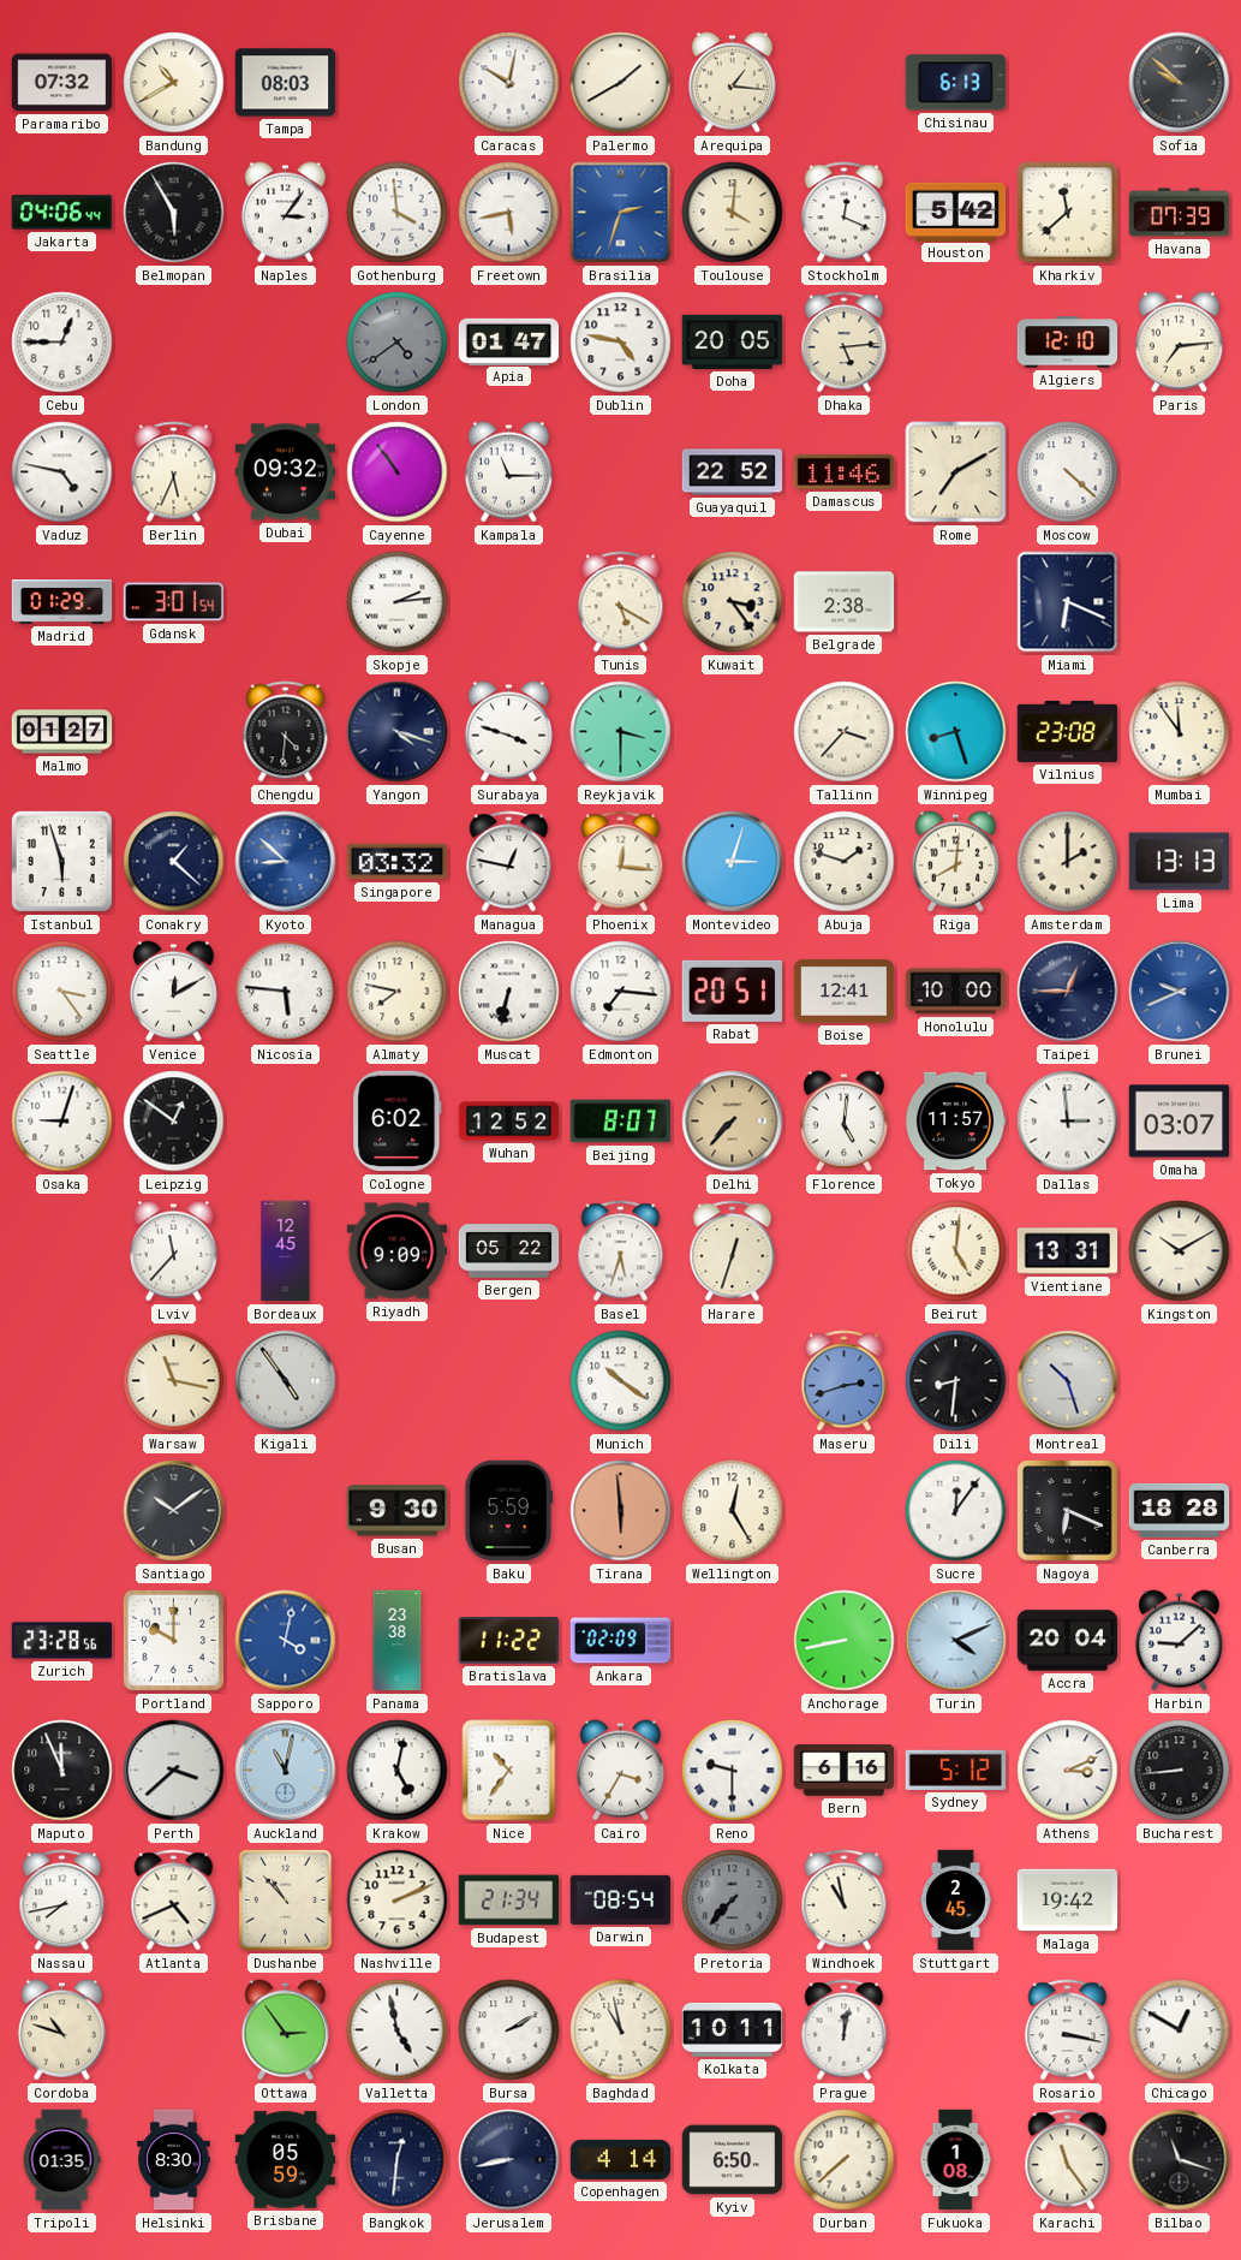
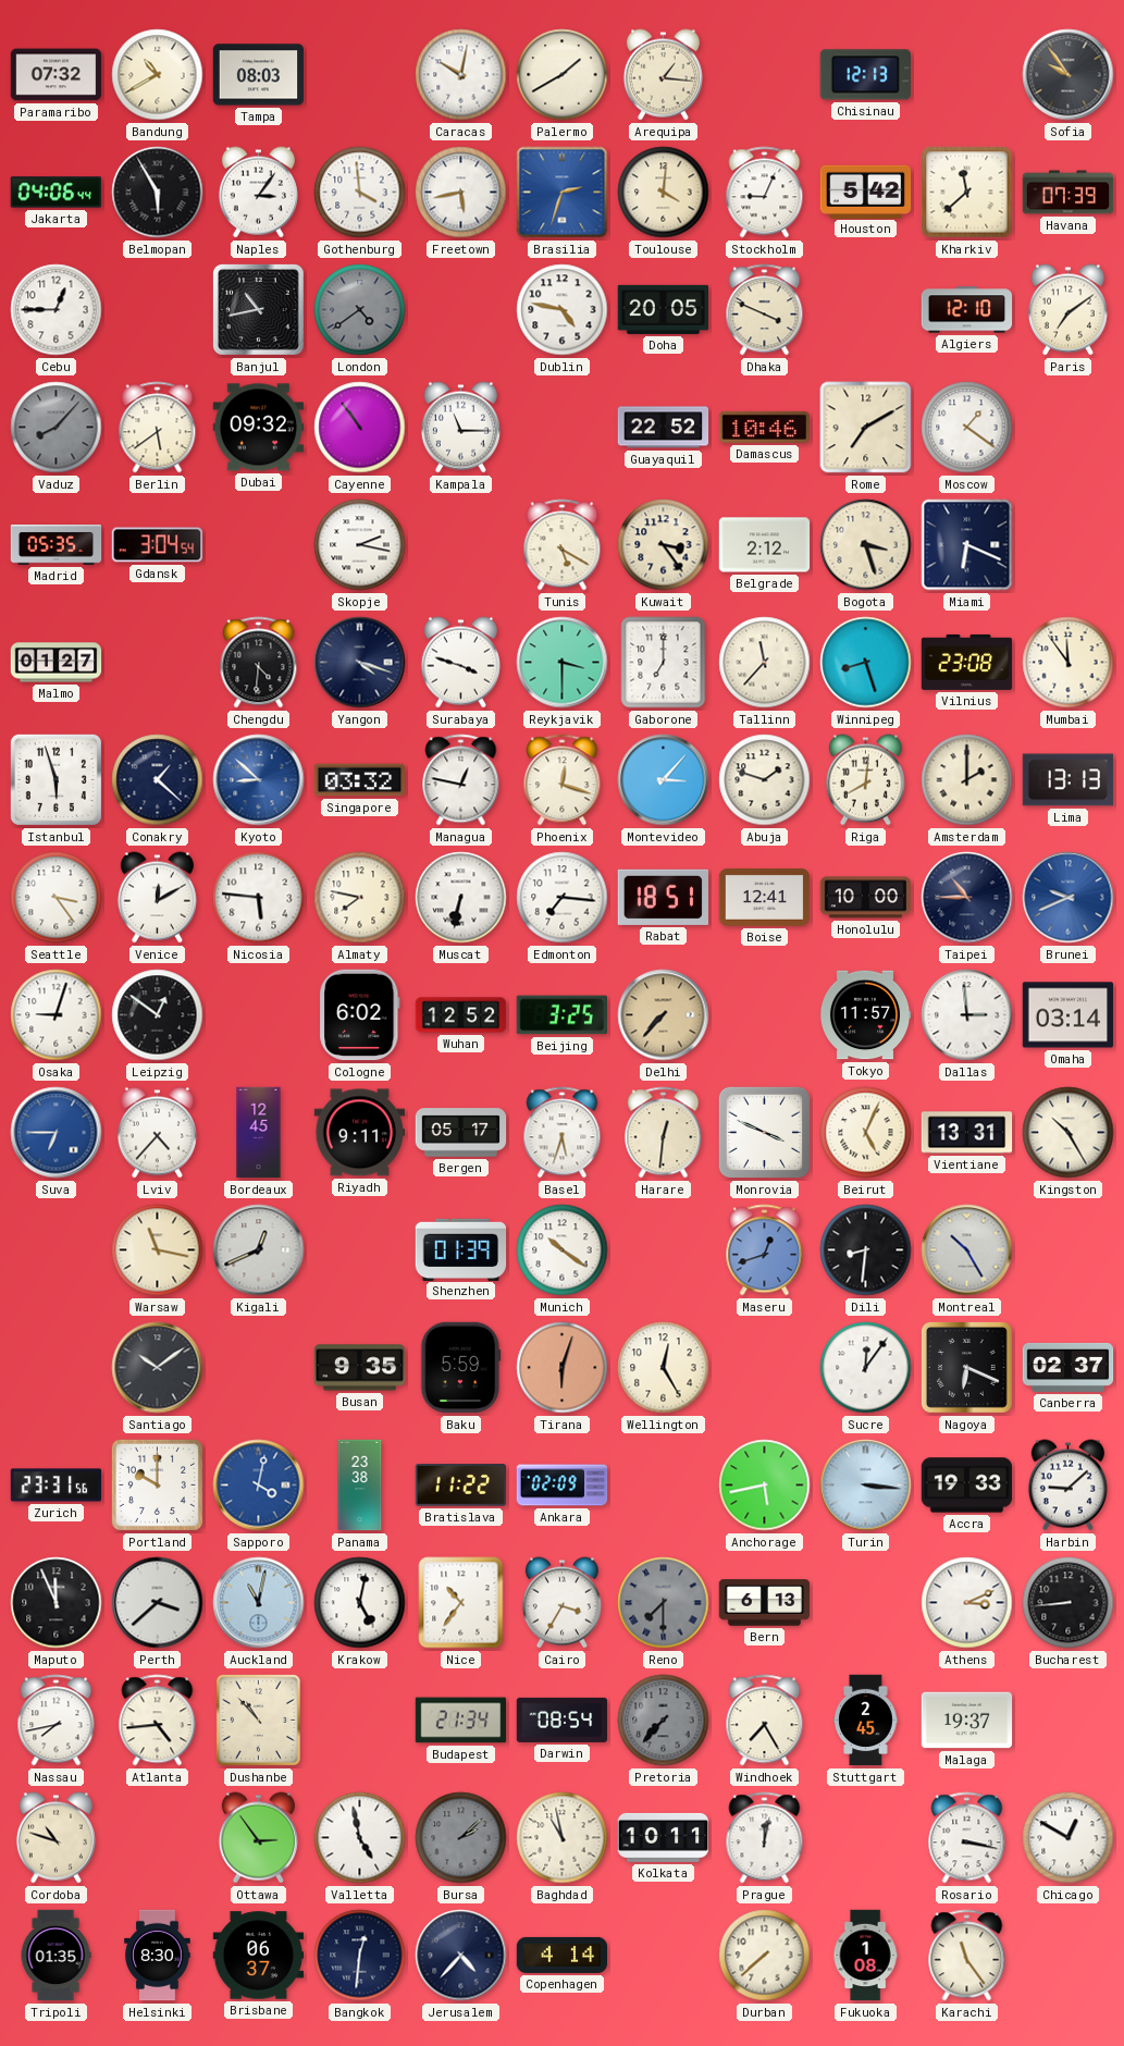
Chisinau: 6:13 -> 12:13
Sofia: 9:52 -> 9:54
Stockholm: 12:19 -> 9:04
Banjul: none -> 10:43
Apia: 01:47 -> none
Dhaka: 5:14 -> 3:49
Paris: 7:14 -> 7:09
Vaduz: 4:47 -> 8:07
Vaduz dial: white -> grey
Berlin: 5:34 -> 5:39
Damascus: 11:46 -> 10:46
Moscow: 4:22 -> 1:21
Madrid: 01:29 -> 05:35
Gdansk: 3:01 -> 3:04
Skopje: 2:14 -> 2:17
Belgrade: 2:38 -> 2:12
Bogota: none -> 3:27
Gaborone: none -> 7:00
Tallinn: 3:37 -> 11:37
Phoenix: 12:16 -> 12:18
Montevideo: 3:03 -> 3:07
Rabat: 20:51 -> 18:51
Taipei: 12:45 -> 10:45
Beijing: 8:07 -> 3:25
Florence: 5:01 -> none
Omaha: 03:07 -> 03:14
Suva: none -> 6:45
Lviv: 11:37 -> 4:37
Riyadh: 9:09 -> 9:11
Bergen: 05:22 -> 05:17
Harare: 12:33 -> 12:31
Monrovia: none -> 3:49
Beirut: 5:01 -> 5:04
Kingston: 10:10 -> 10:25
Kigali: 4:54 -> 12:41
Shenzhen: none -> 01:39
Maseru: 2:42 -> 12:42
Montreal: 10:27 -> 10:25
Busan: 9:30 -> 9:35
Tirana: 5:59 -> 6:03
Canberra: 18:28 -> 02:37
Zurich: 23:28 -> 23:31
Anchorage: 8:43 -> 5:43
Turin: 4:11 -> 3:16
Accra: 20:04 -> 19:33
Reno: 9:30 -> 7:30
Reno dial: white -> grey
Bern: 6:16 -> 6:13
Sydney: 5:12 -> none
Atlanta: 4:41 -> 4:44
Nashville: 2:11 -> none
Windhoek: 10:58 -> 7:25
Malaga: 19:42 -> 19:37
Bursa: 2:10 -> 2:08
Bursa dial: white -> grey
Brisbane: 05:59 -> 06:37
Jerusalem: 8:43 -> 4:37
Kyiv: 6:50 -> none
Bilbao: 11:18 -> none
